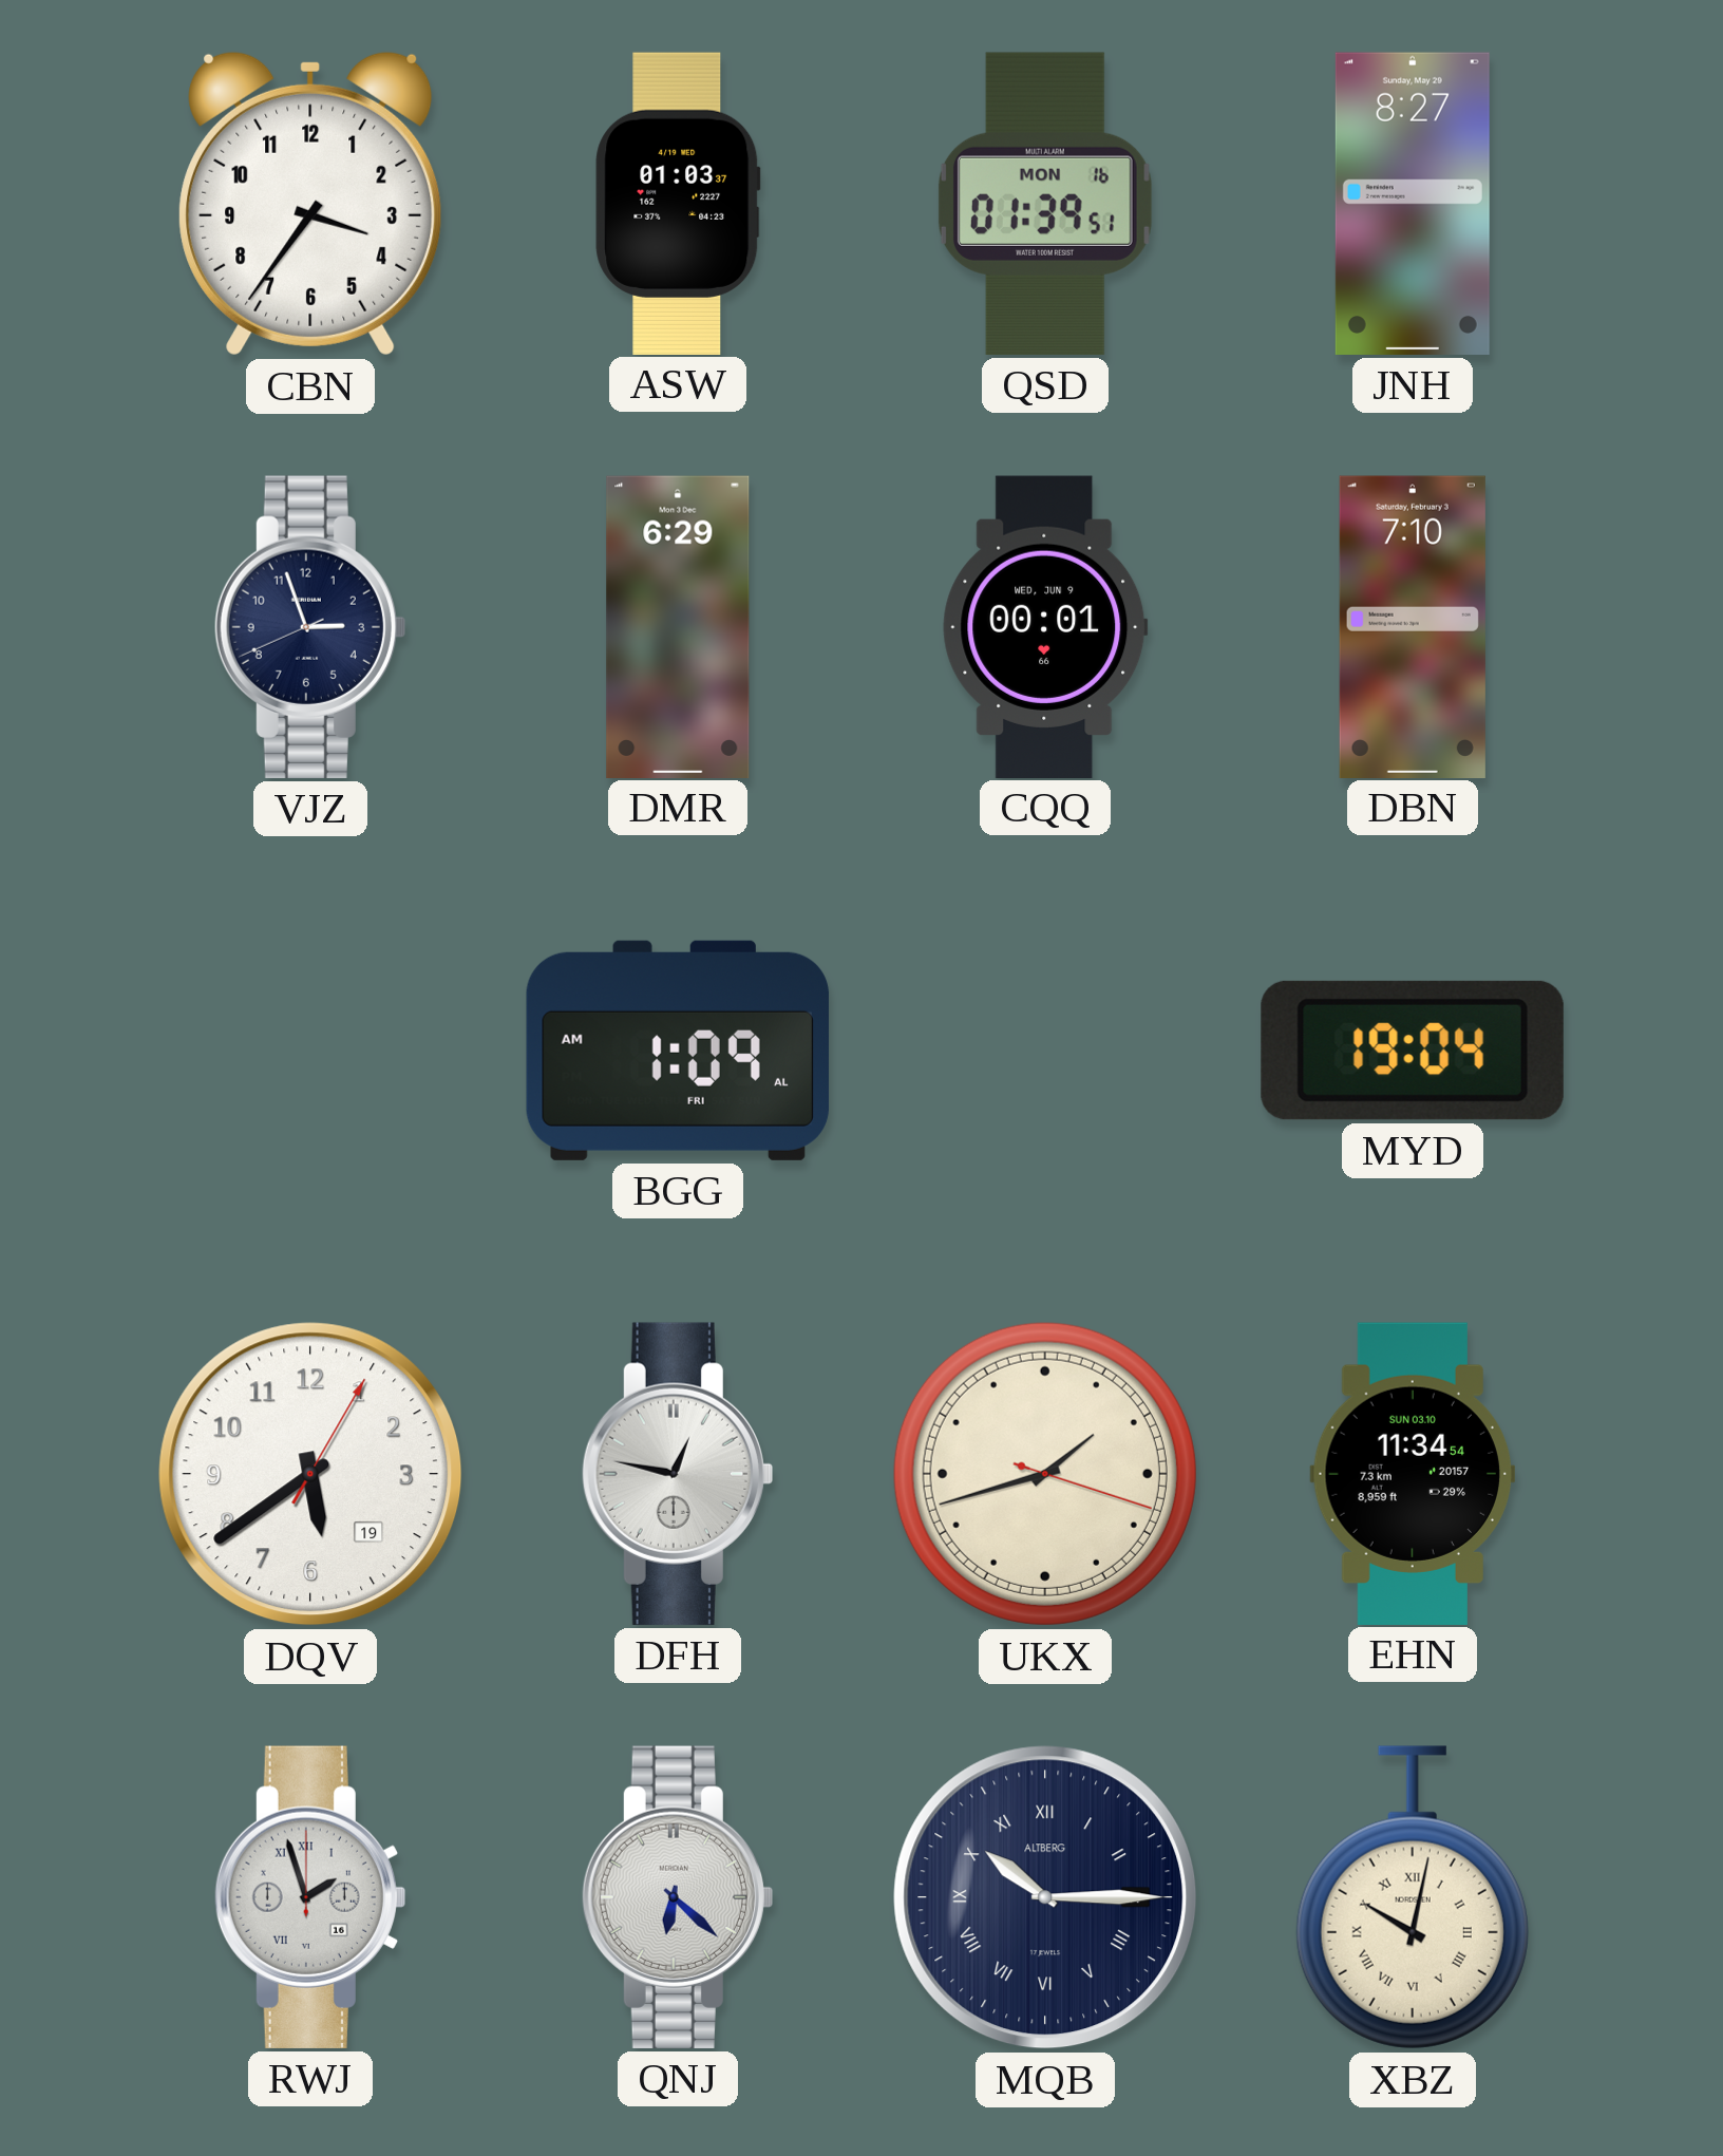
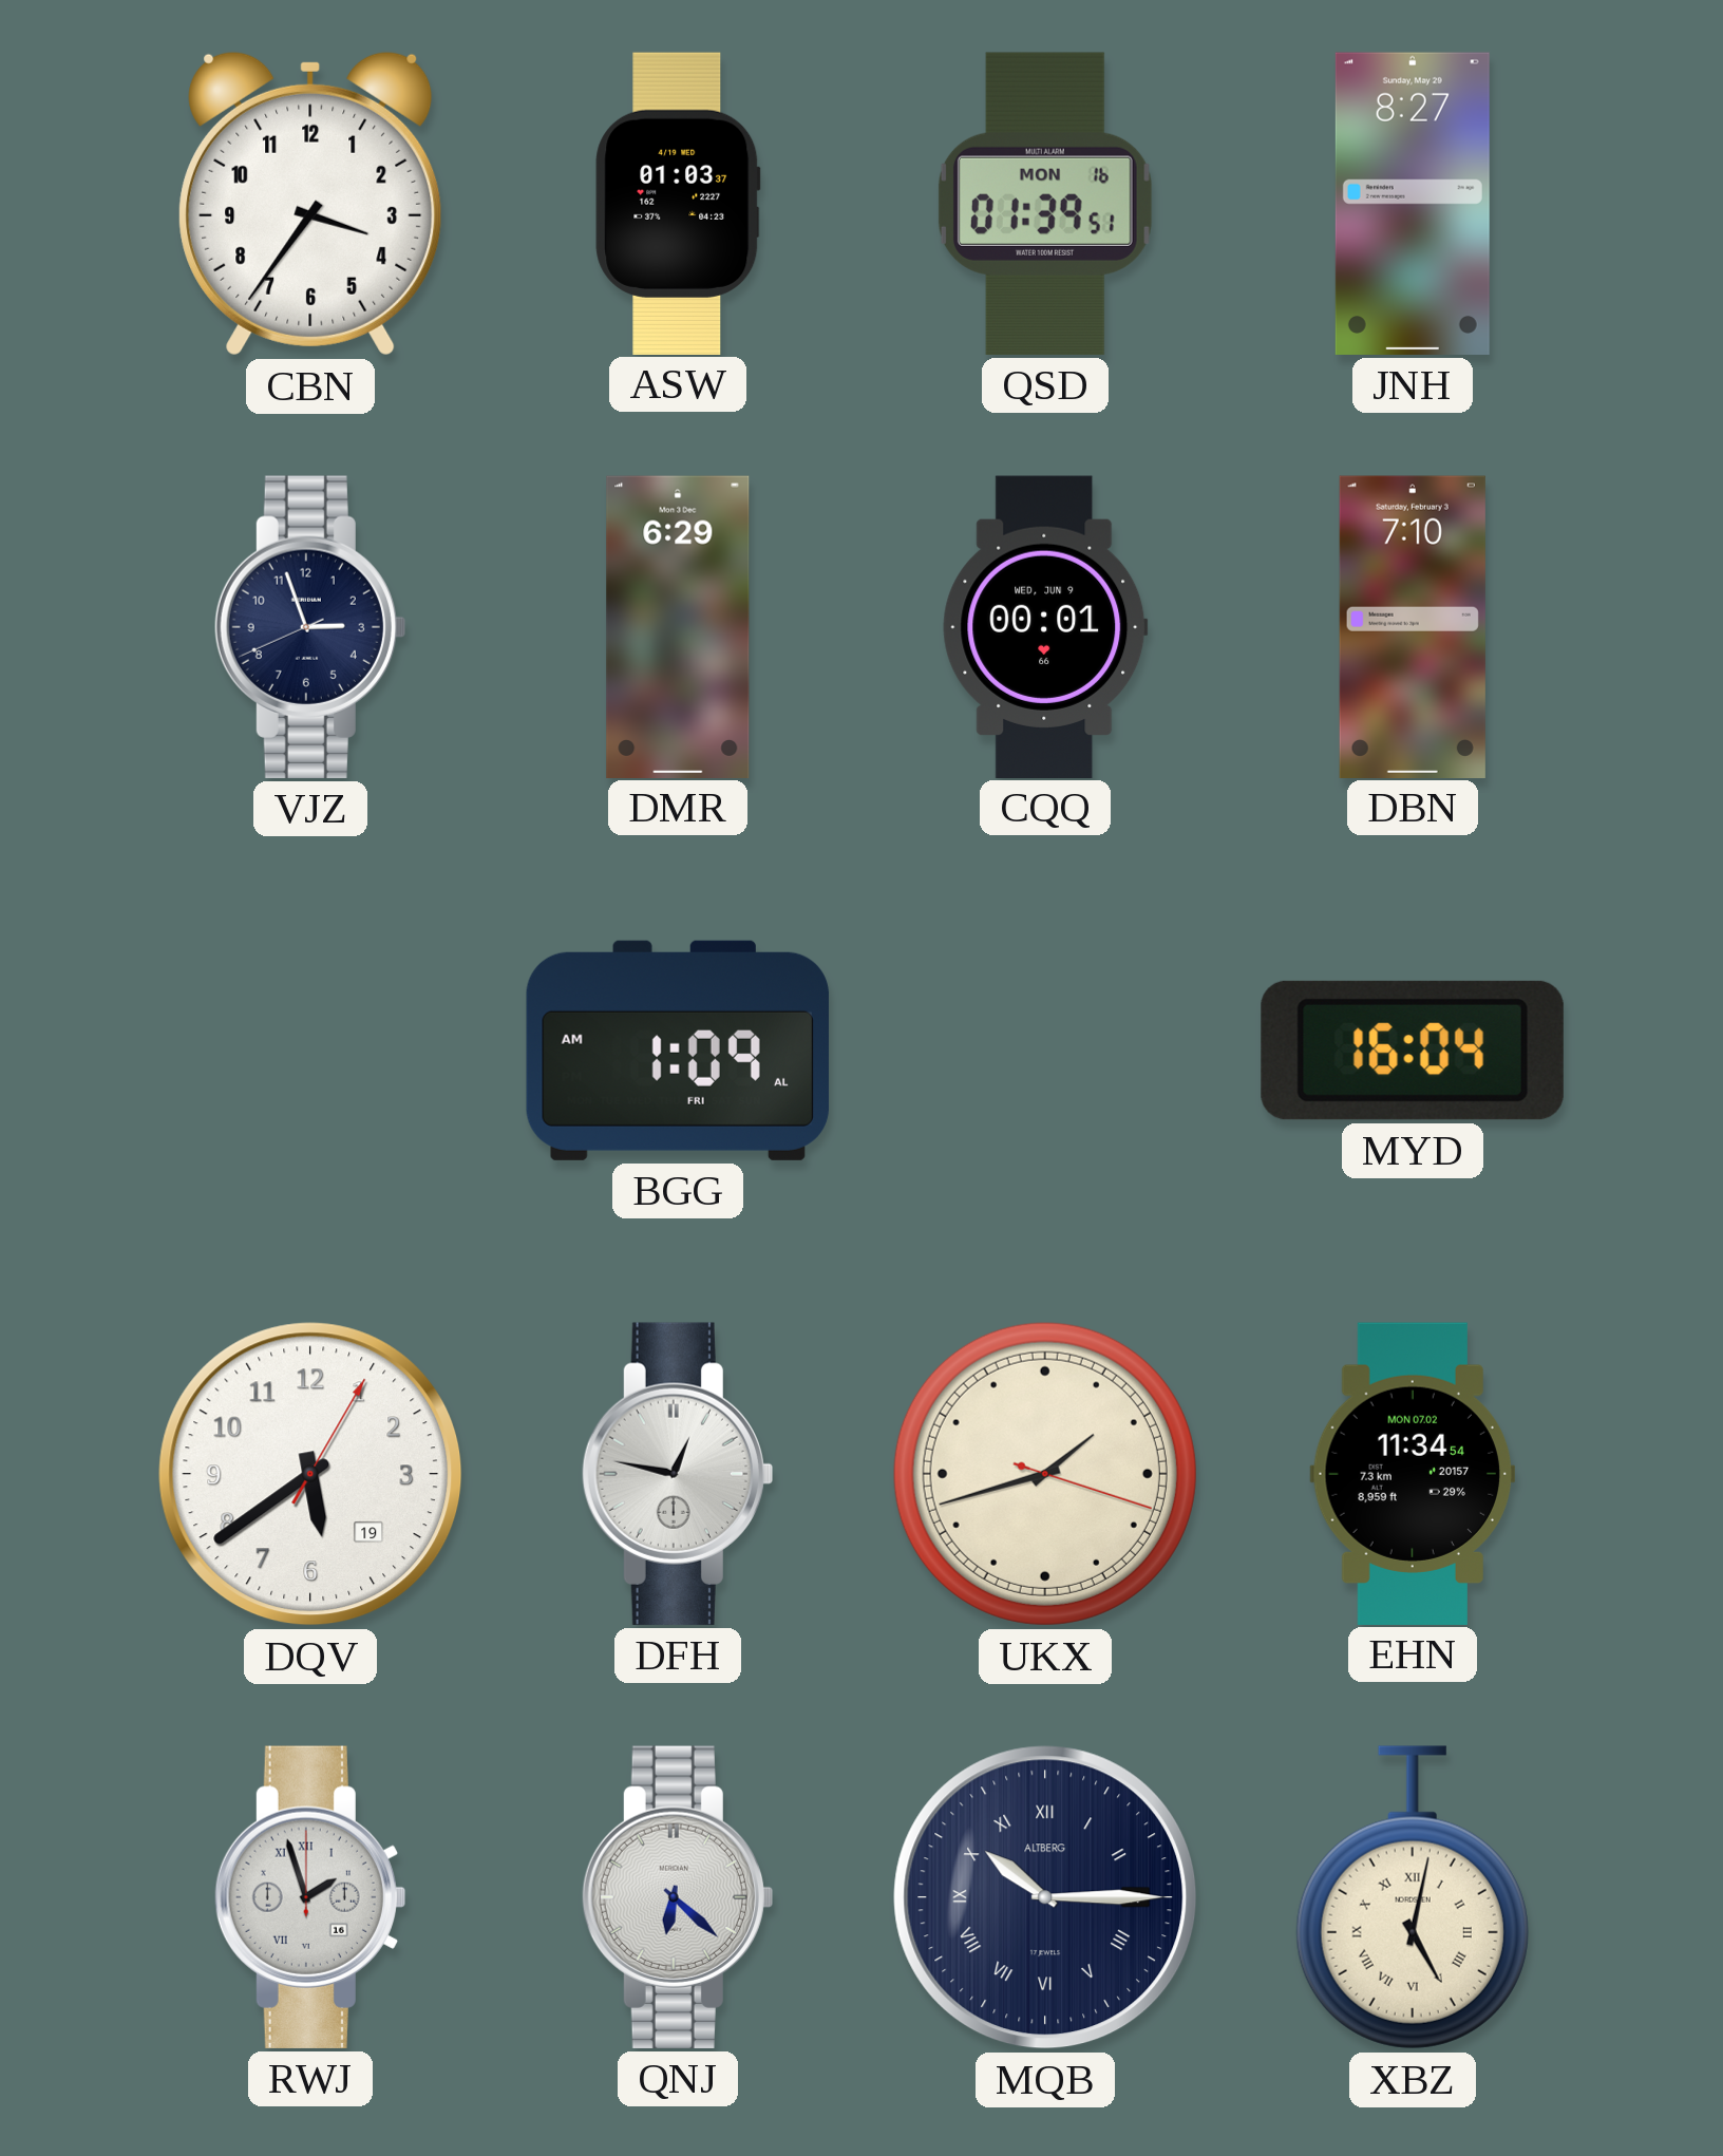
MYD: 19:04 -> 16:04
EHN date: SUN 03.10 -> MON 07.02
XBZ: 10:02 -> 5:02
